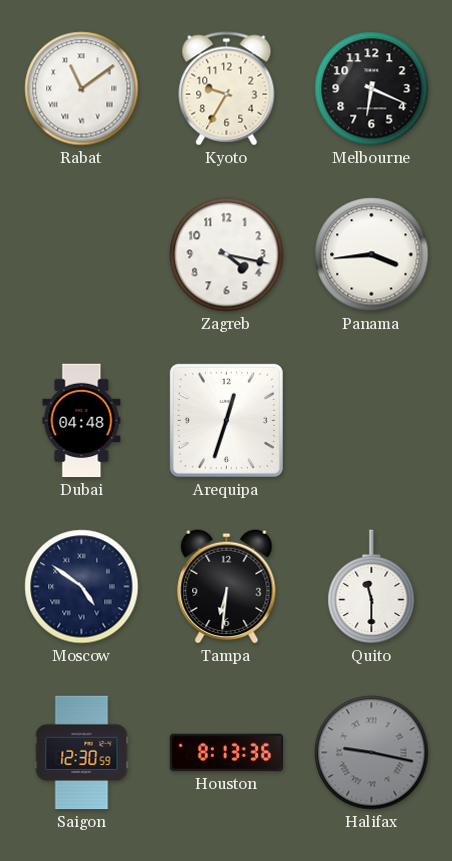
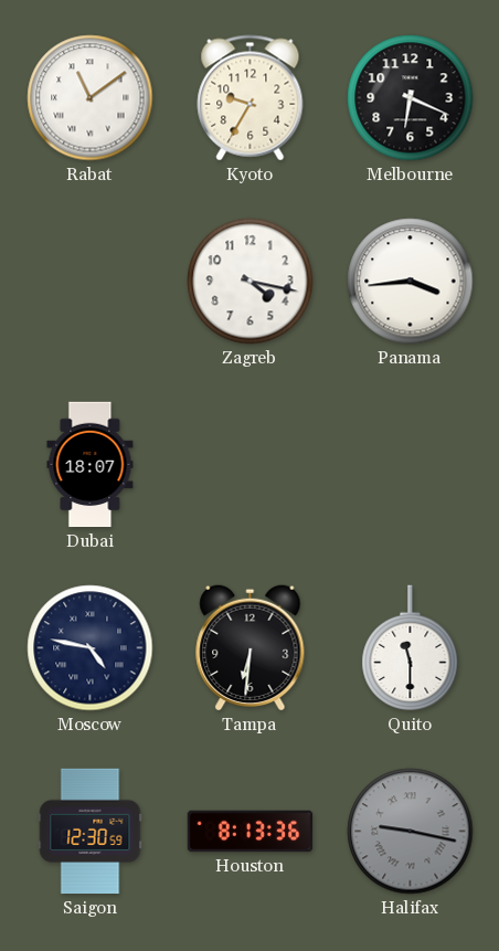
Dubai: 04:48 -> 18:07
Arequipa: 12:33 -> none
Moscow: 4:51 -> 4:47
